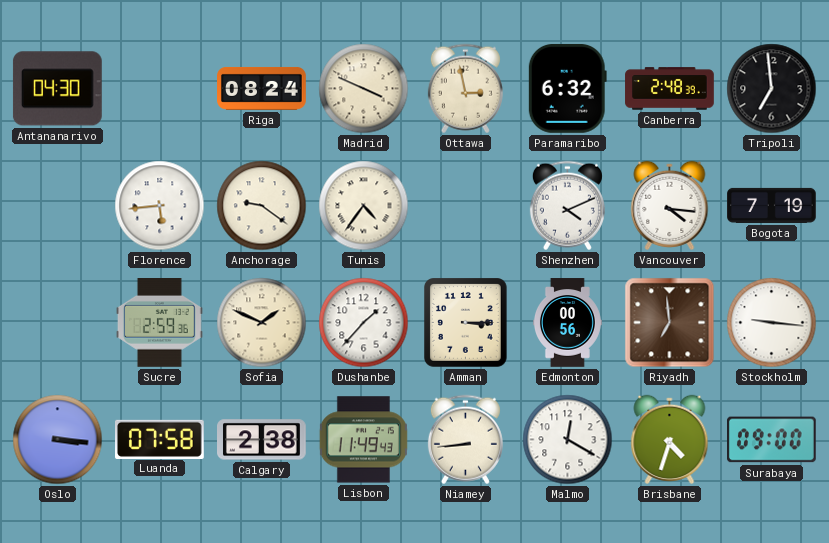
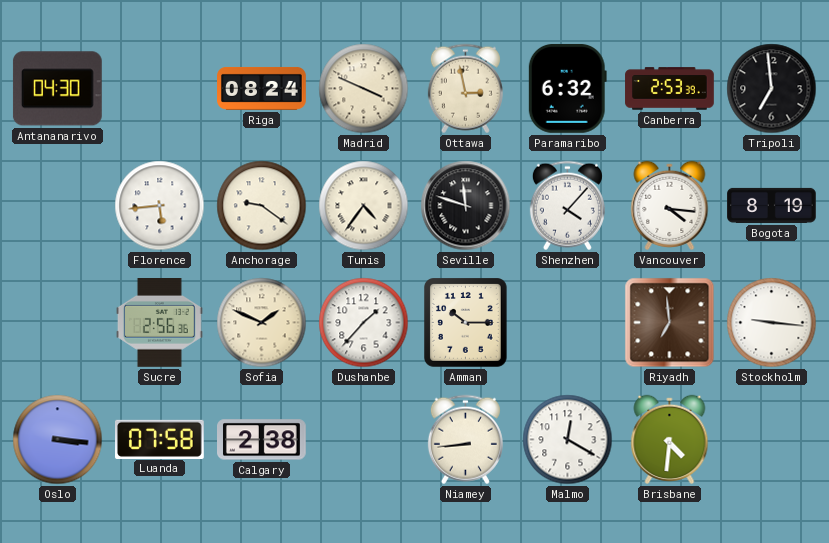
Canberra: 2:48 -> 2:53
Seville: none -> 11:48
Shenzhen: 4:11 -> 4:07
Bogota: 7:19 -> 8:19
Sucre: 2:59 -> 2:56
Amman: 3:15 -> 10:15
Edmonton: 00:56 -> none
Lisbon: 11:49 -> none
Brisbane: 4:33 -> 4:31
Surabaya: 09:00 -> none
